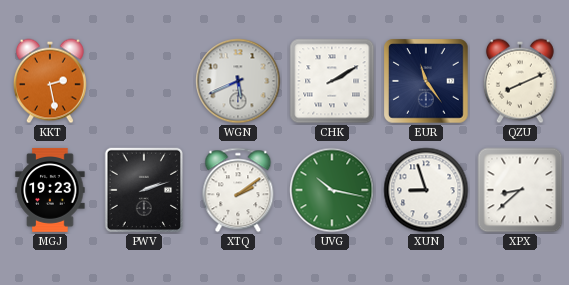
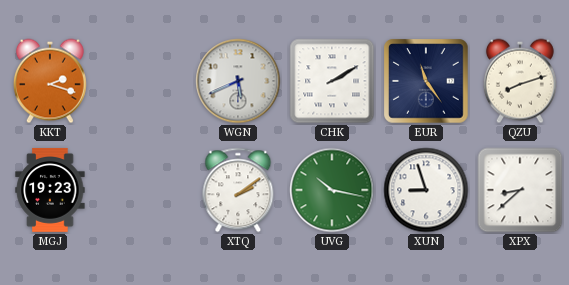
KKT: 2:28 -> 2:18
QZU: 8:11 -> 8:12
PWV: 2:12 -> none
